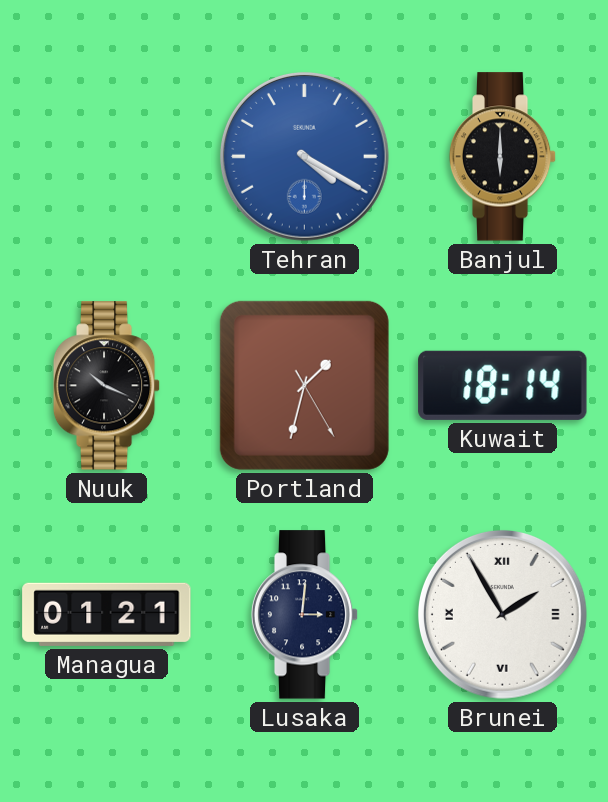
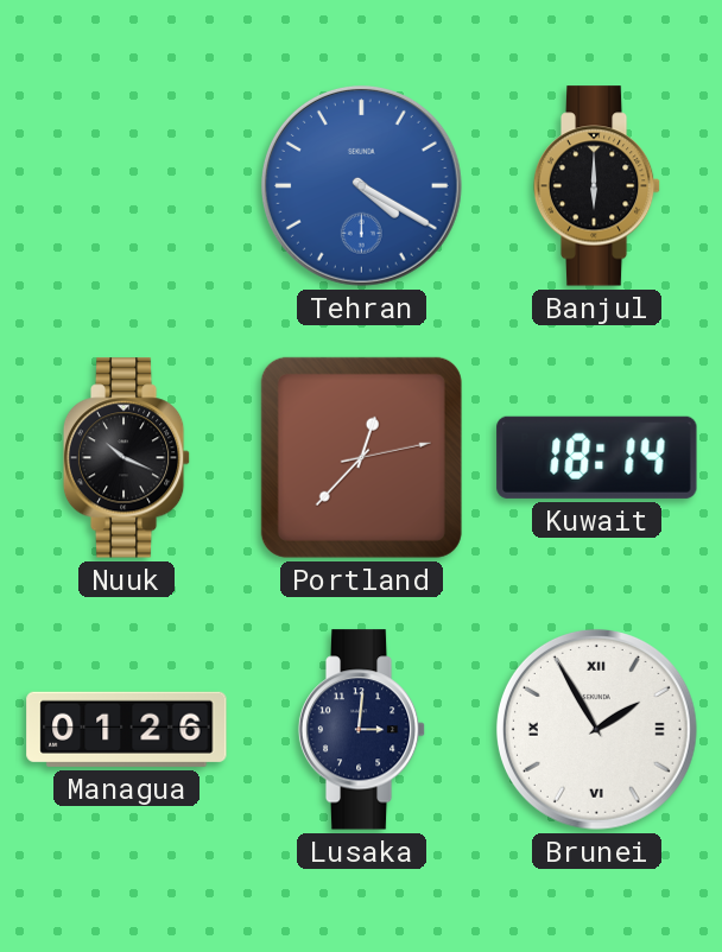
Portland: 1:32 -> 12:37
Managua: 01:21 -> 01:26
